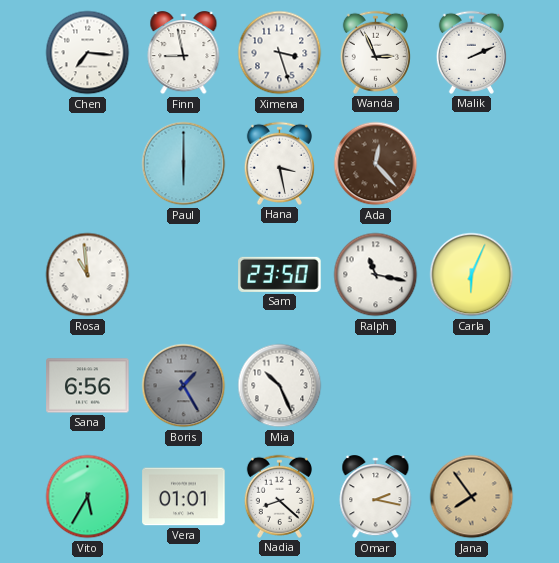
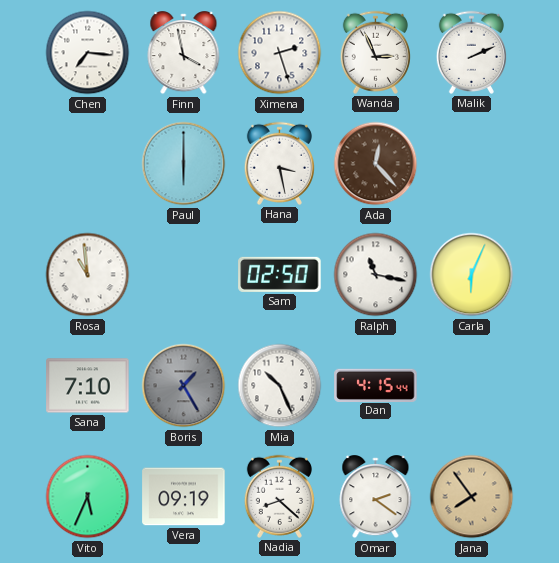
Finn: 8:58 -> 3:58
Ximena: 3:27 -> 2:27
Sam: 23:50 -> 02:50
Sana: 6:56 -> 7:10
Dan: none -> 4:15
Vito: 5:35 -> 5:34
Vera: 01:01 -> 09:19
Omar: 2:17 -> 2:21
